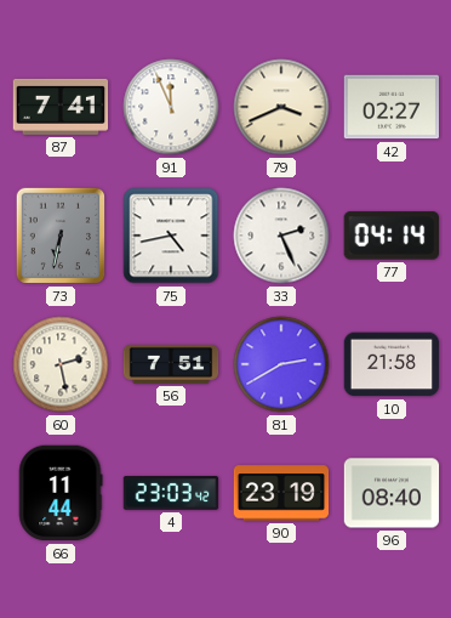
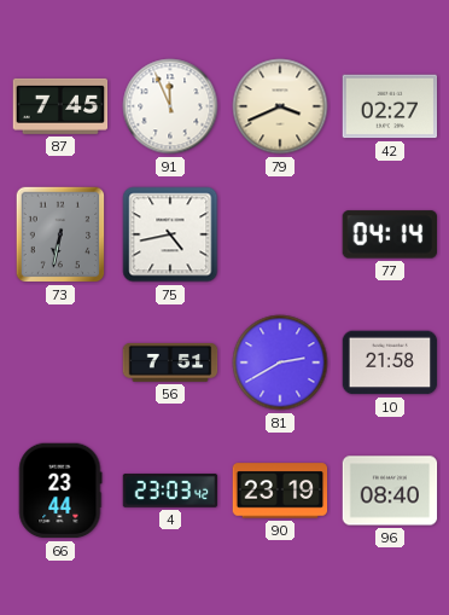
87: 7:41 -> 7:45
33: 2:26 -> none
60: 2:28 -> none
66: 11:44 -> 23:44
